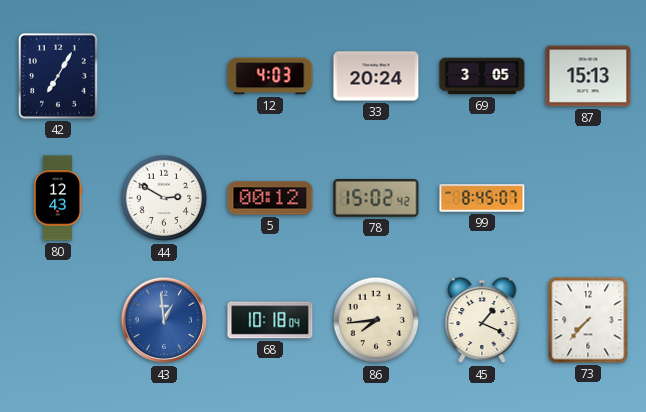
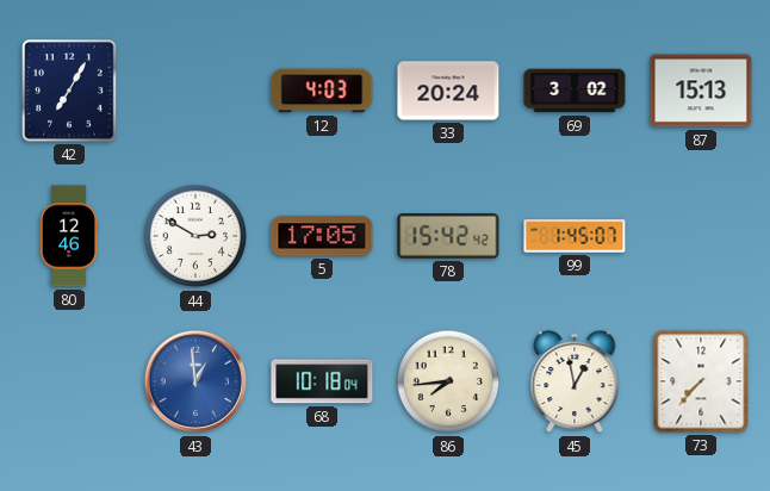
69: 3:05 -> 3:02
80: 12:43 -> 12:46
5: 00:12 -> 17:05
78: 15:02 -> 15:42
99: 8:45 -> 1:45
45: 1:19 -> 12:58
